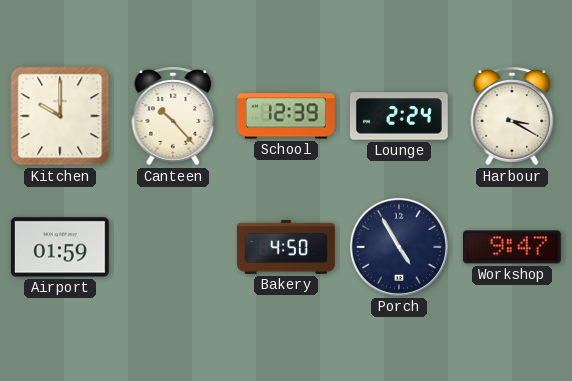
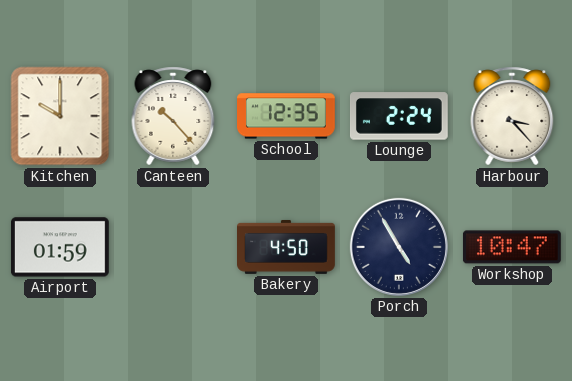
School: 12:39 -> 12:35
Harbour: 3:20 -> 3:23
Workshop: 9:47 -> 10:47
